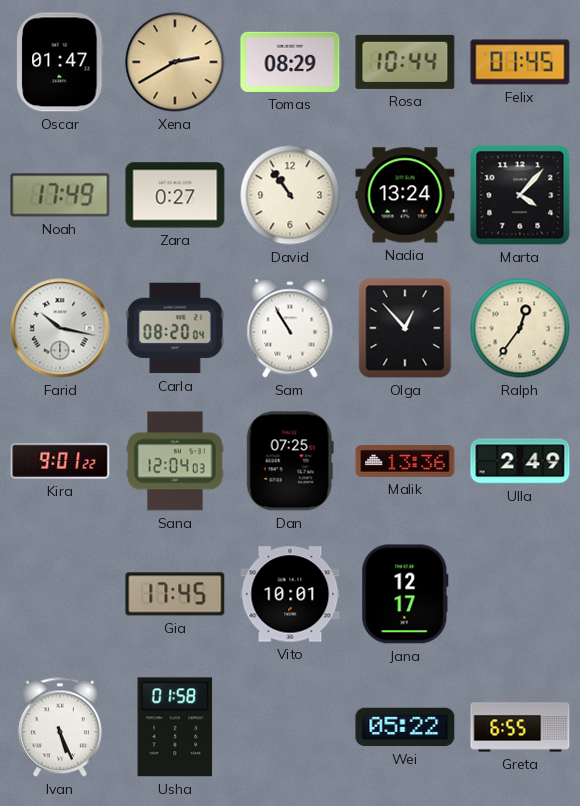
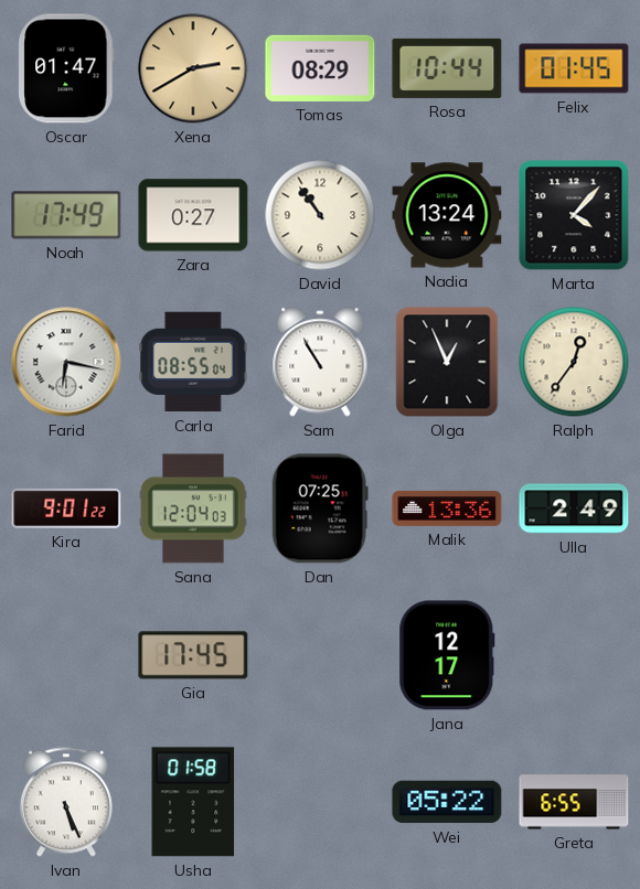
Farid: 10:17 -> 6:17
Carla: 08:20 -> 08:55
Olga: 12:53 -> 12:56
Vito: 10:01 -> none
